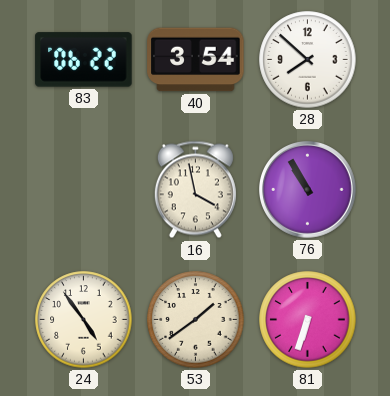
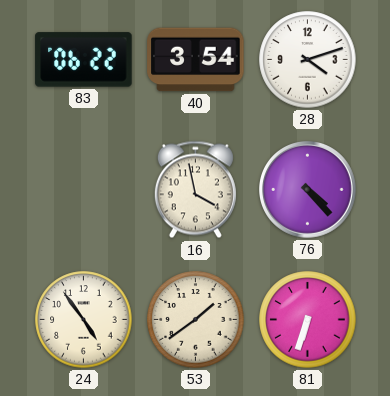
28: 7:52 -> 4:12
76: 10:55 -> 4:23
